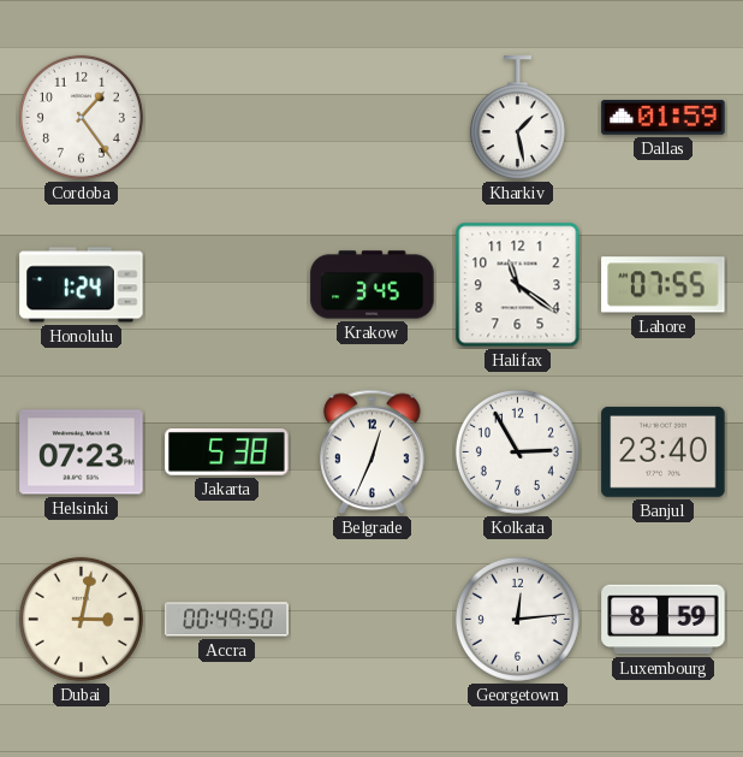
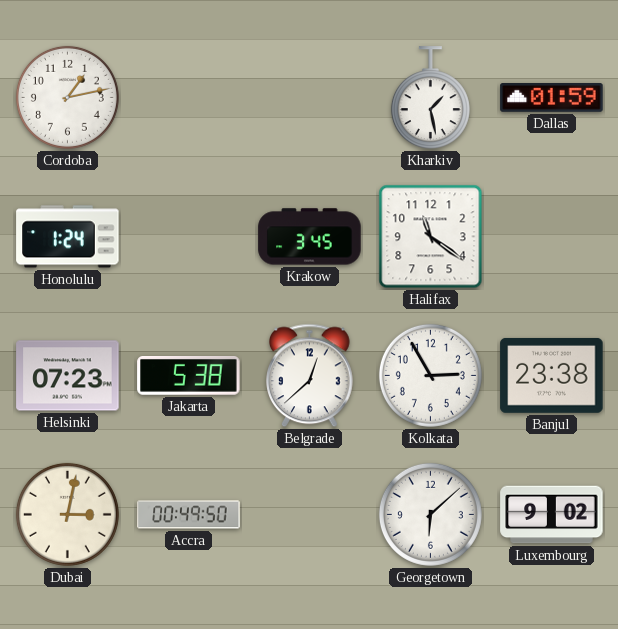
Cordoba: 1:24 -> 1:13
Lahore: 07:55 -> none
Belgrade: 12:34 -> 12:38
Banjul: 23:40 -> 23:38
Georgetown: 12:14 -> 6:08
Luxembourg: 8:59 -> 9:02
